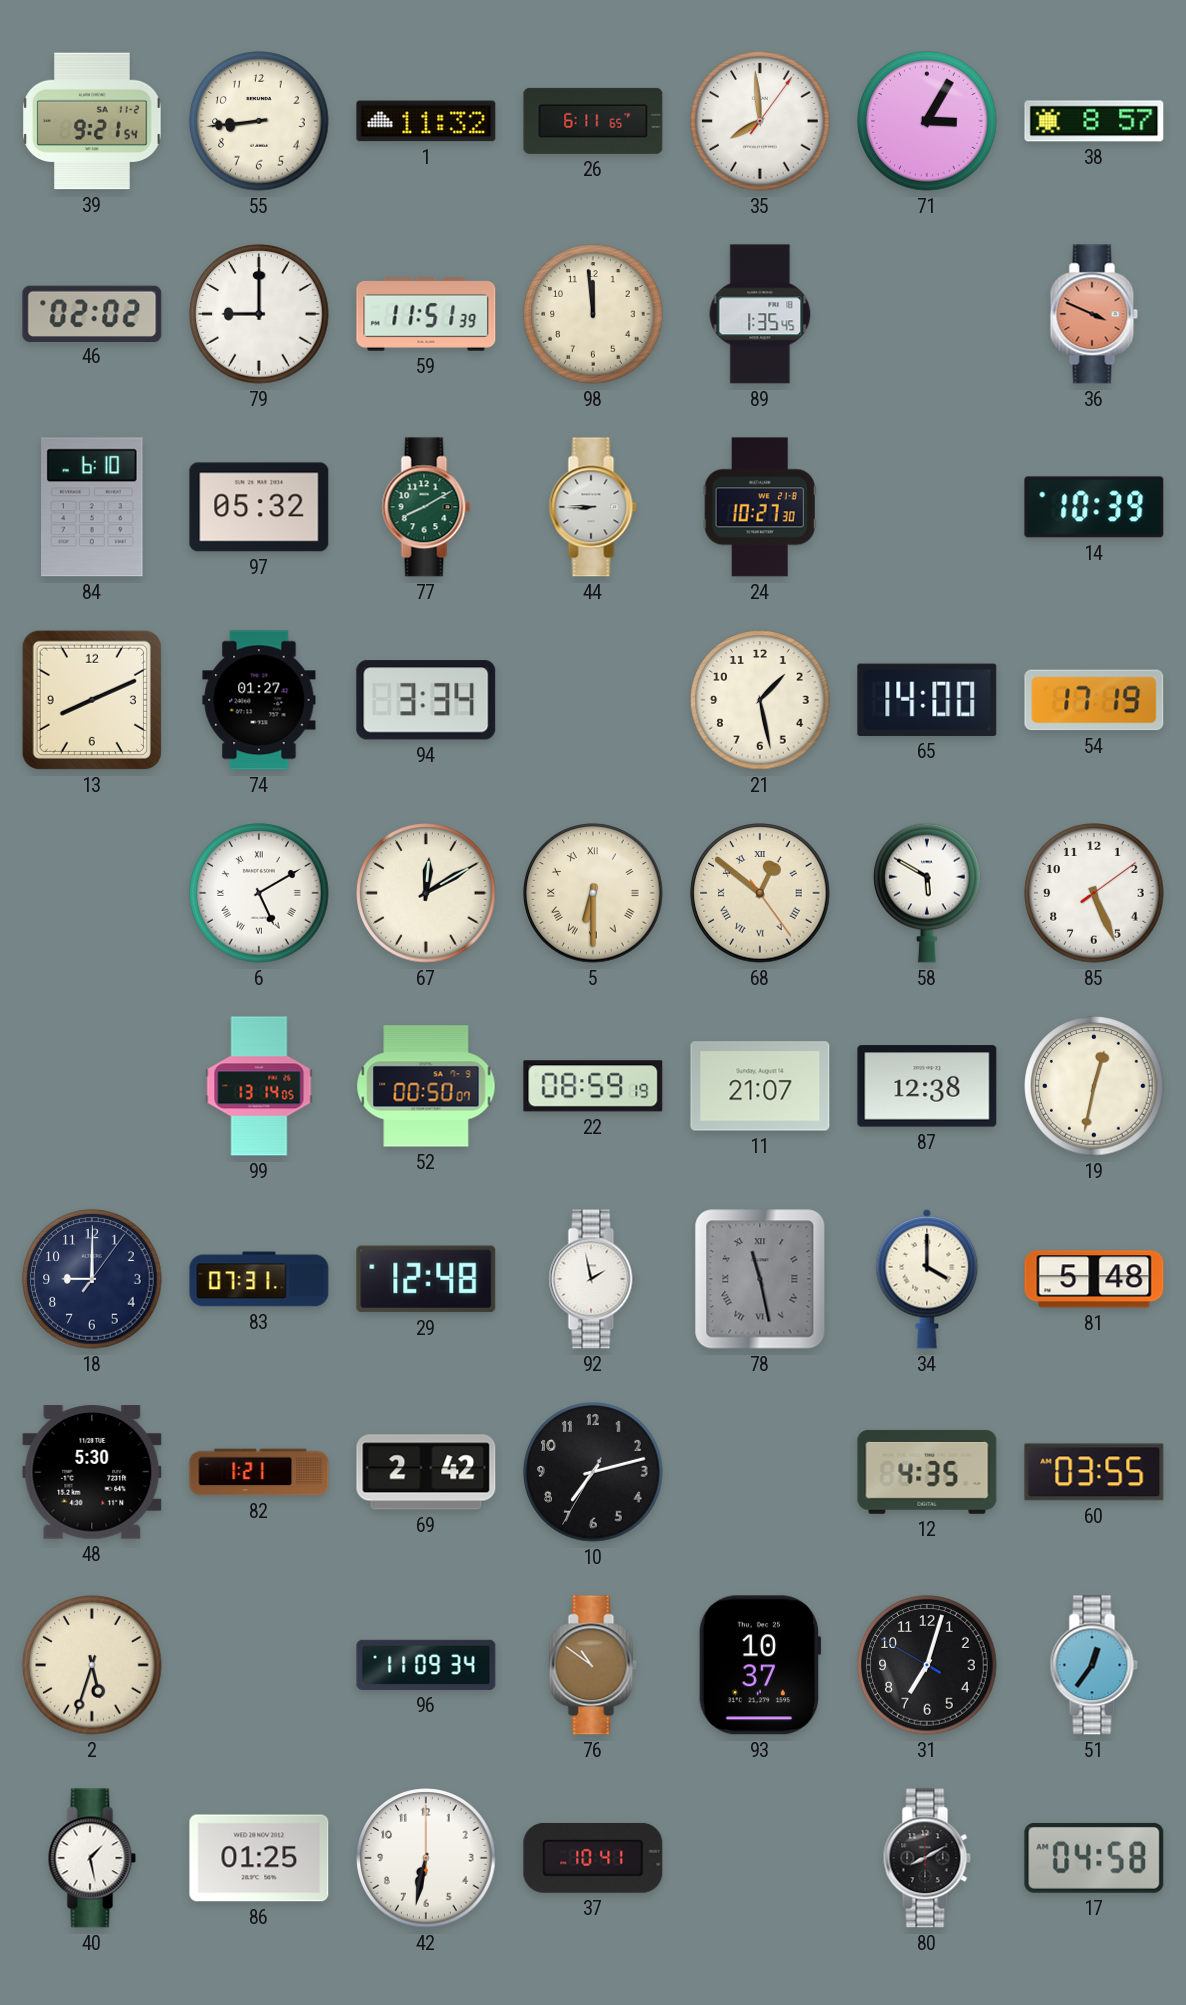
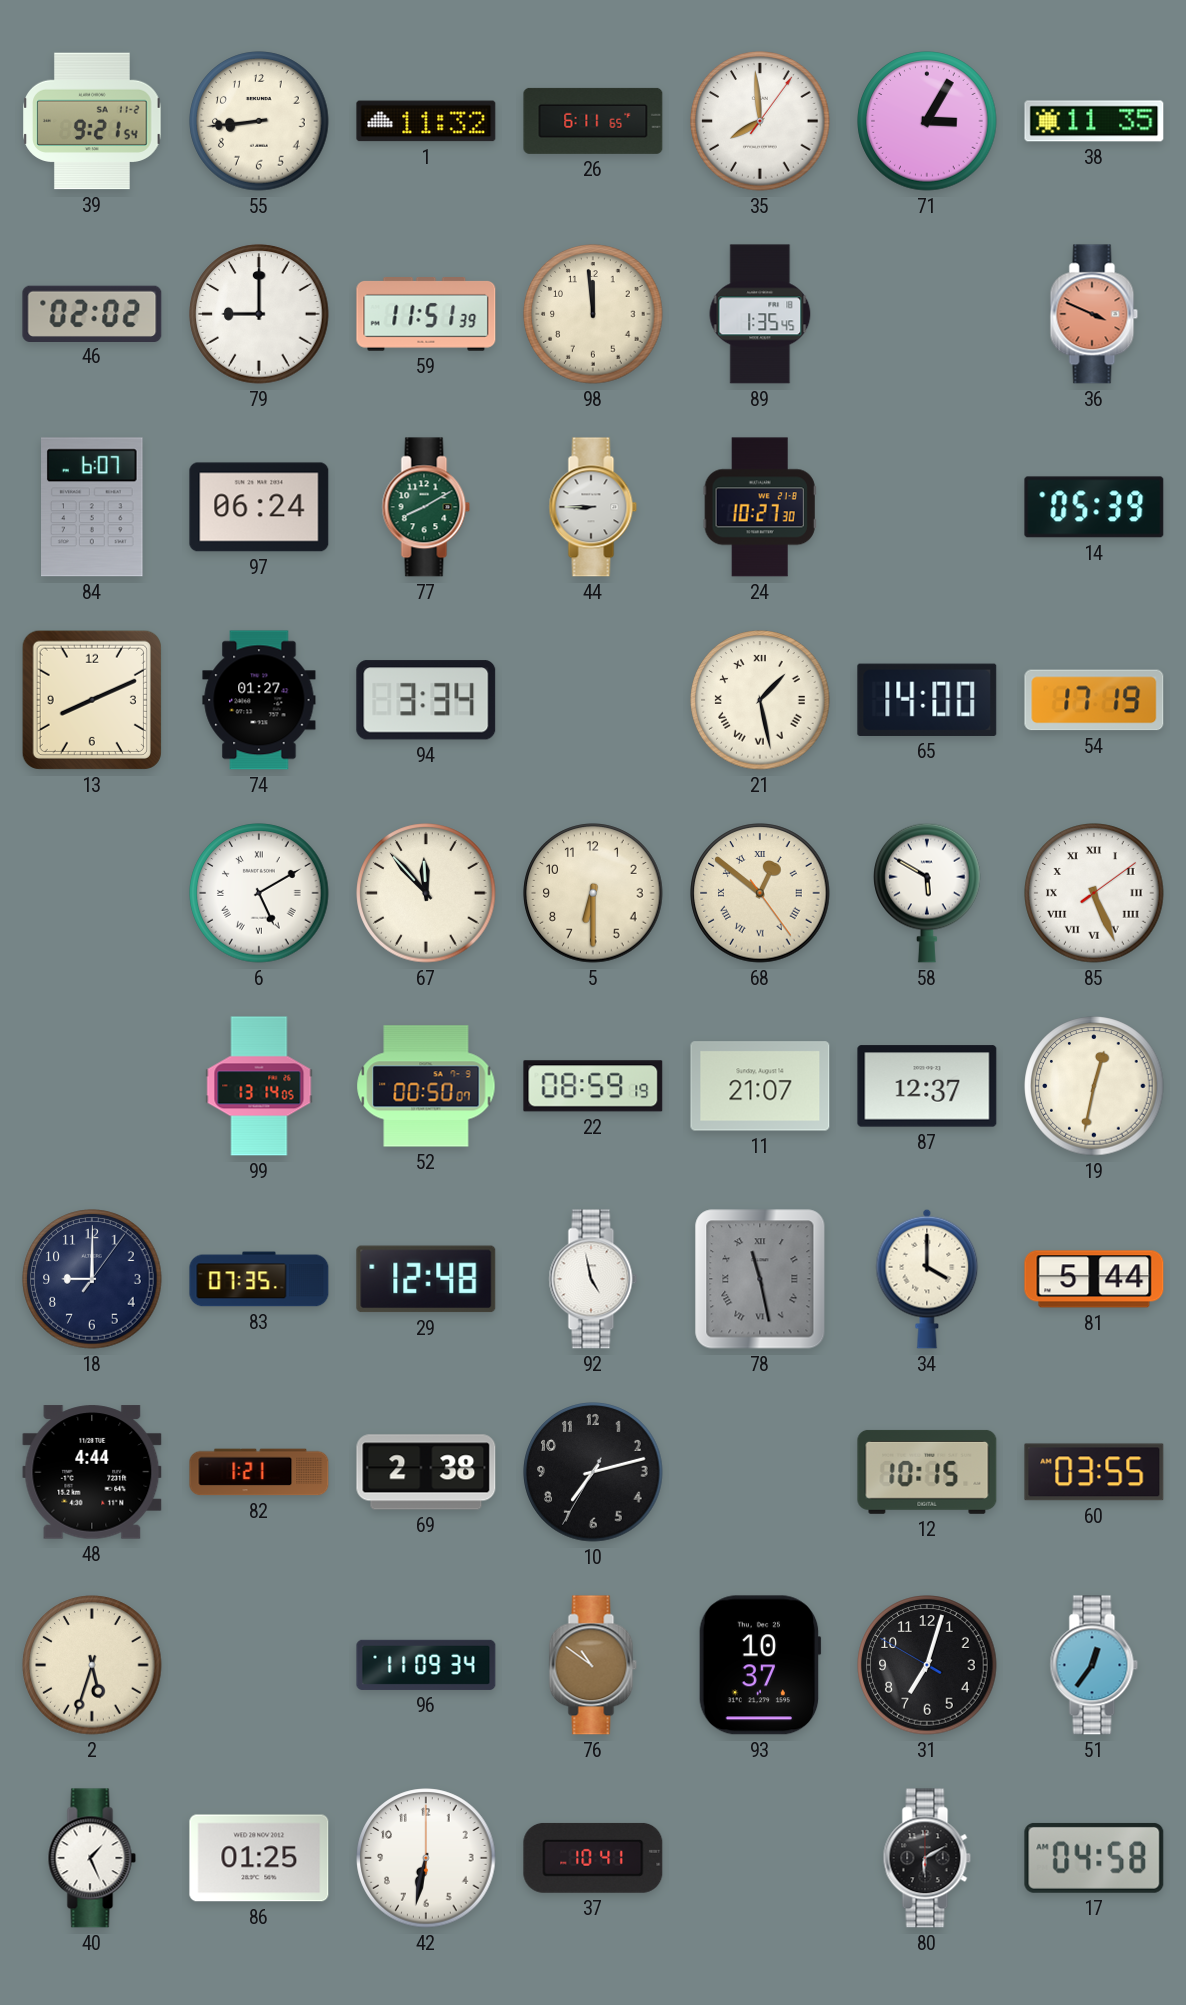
38: 8:57 -> 11:35
84: 6:10 -> 6:07
97: 05:32 -> 06:24
14: 10:39 -> 05:39
21 numerals: Arabic -> Roman
67: 12:10 -> 11:53
5 numerals: Roman -> Arabic
85 numerals: Arabic -> Roman
87: 12:38 -> 12:37
83: 07:31 -> 07:35
92: 1:58 -> 4:58
81: 5:48 -> 5:44
48: 5:30 -> 4:44
69: 2:42 -> 2:38
12: 4:35 -> 10:15
40: 1:28 -> 1:26
80: 8:10 -> 6:10
